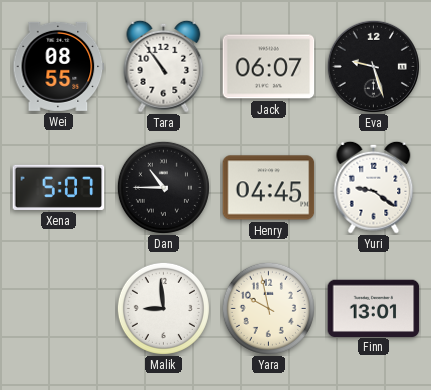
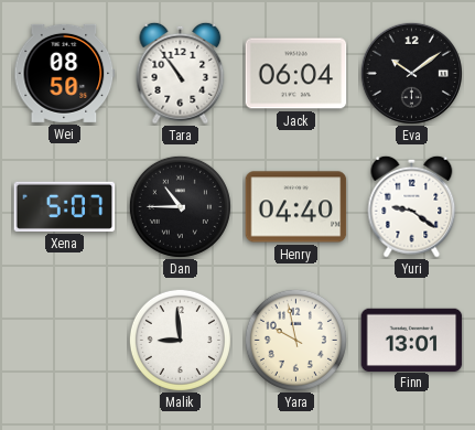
Wei: 08:55 -> 08:50
Jack: 06:07 -> 06:04
Eva: 9:27 -> 10:09
Henry: 04:45 -> 04:40
